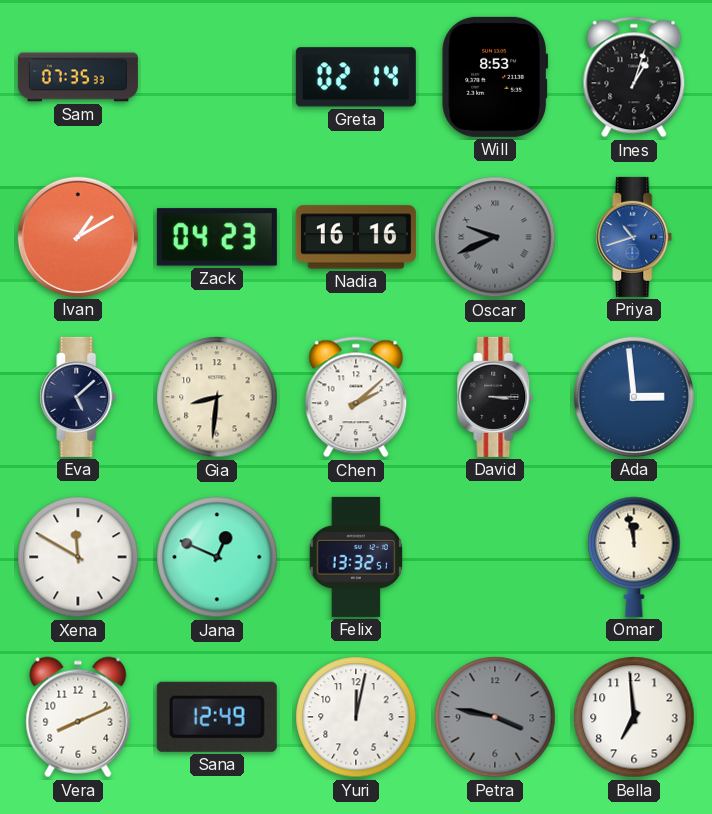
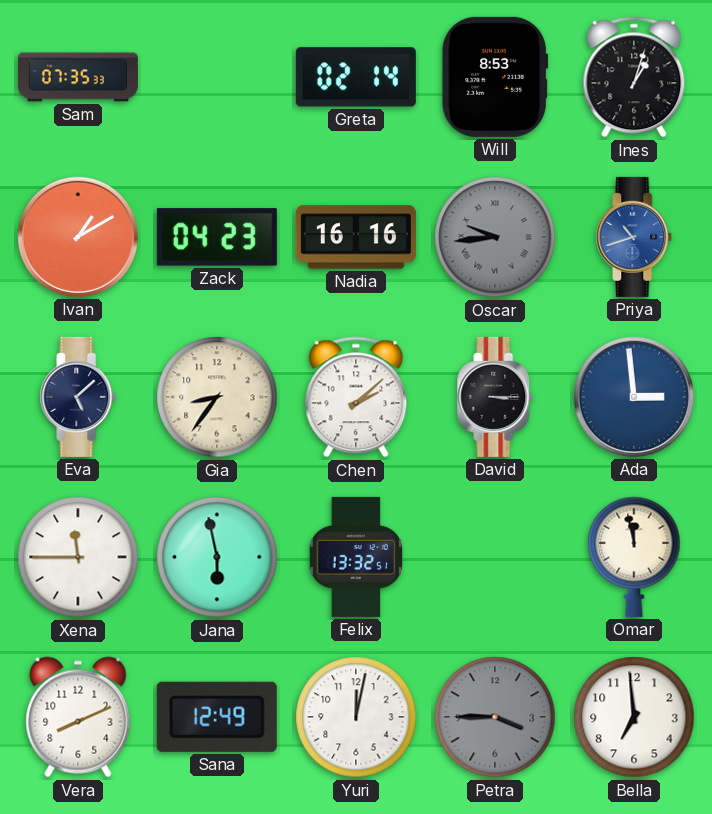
Oscar: 9:41 -> 9:44
Gia: 8:31 -> 8:36
Xena: 11:50 -> 11:45
Jana: 12:49 -> 5:58
Petra: 3:47 -> 3:45
